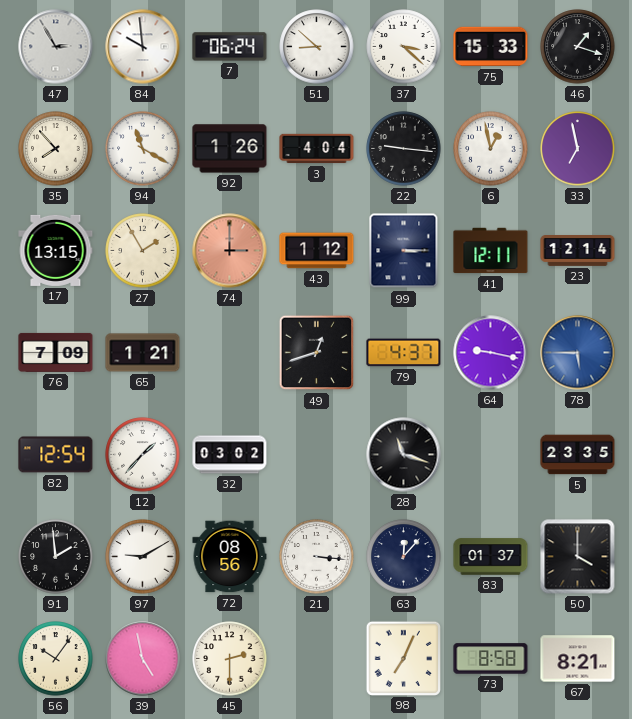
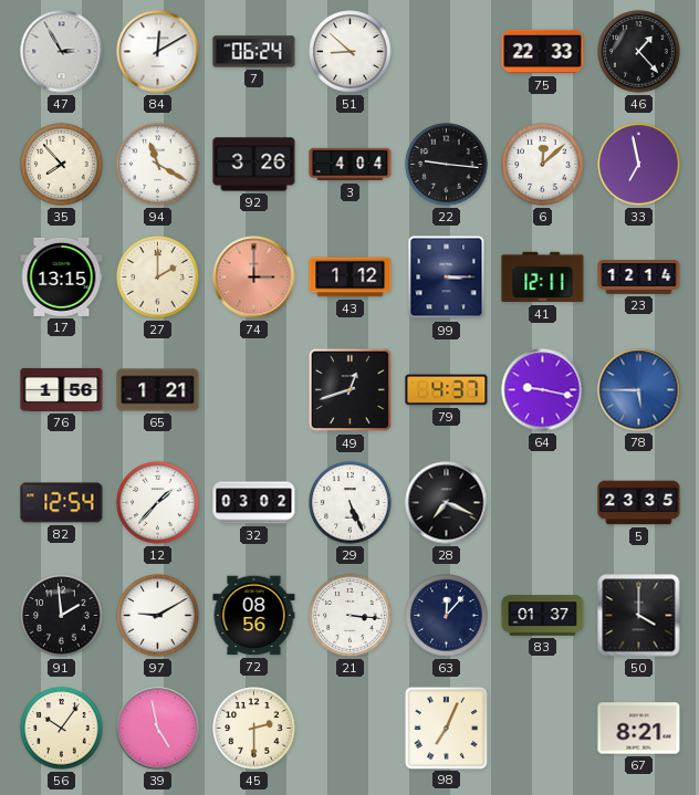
84: 9:59 -> 12:10
37: 3:22 -> none
75: 15:33 -> 22:33
46: 1:18 -> 1:23
92: 1:26 -> 3:26
6: 12:58 -> 12:08
27: 1:55 -> 2:00
76: 7:09 -> 1:56
29: none -> 5:26
28: 11:18 -> 7:19
73: 8:58 -> none
